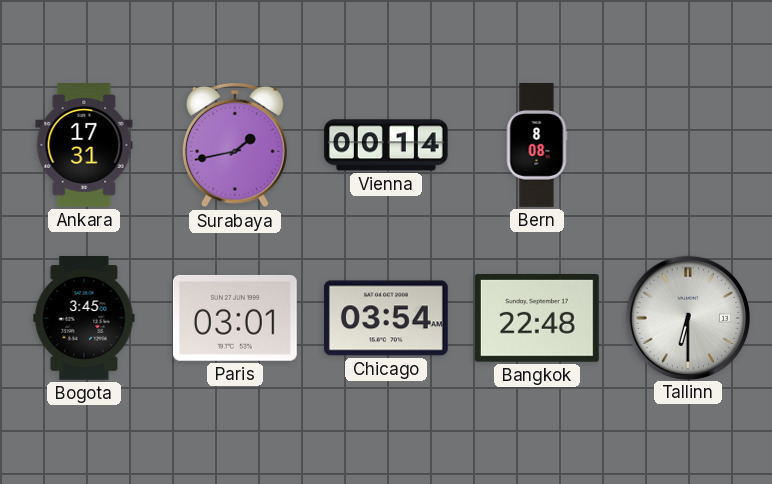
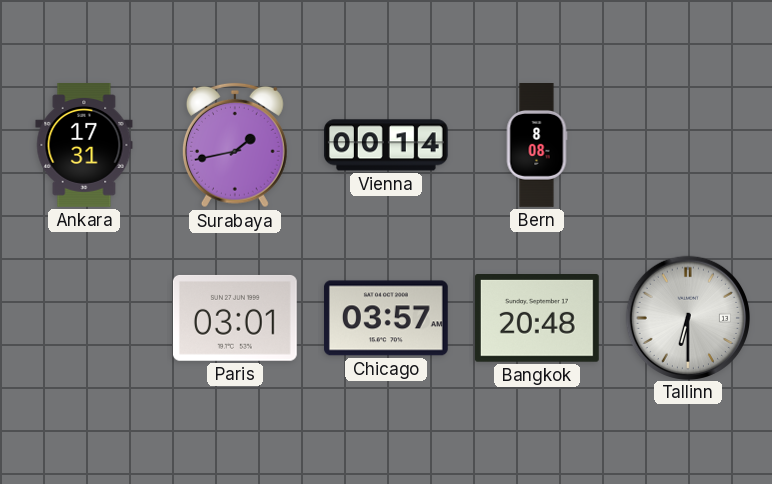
Bogota: 3:45 -> none
Chicago: 03:54 -> 03:57
Bangkok: 22:48 -> 20:48
